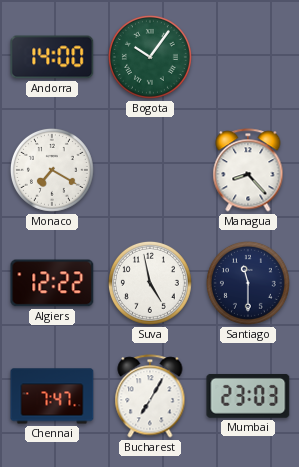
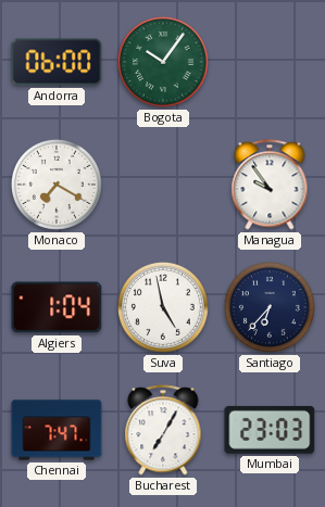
Andorra: 14:00 -> 06:00
Managua: 8:23 -> 9:54
Algiers: 12:22 -> 1:04
Santiago: 11:30 -> 6:37
